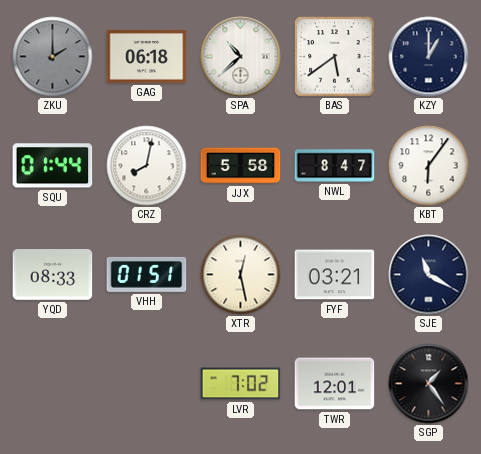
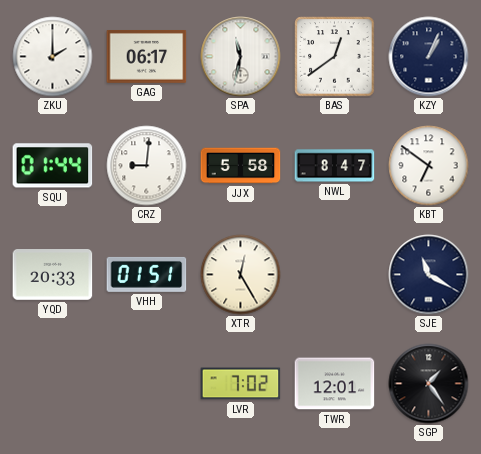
ZKU dial: grey -> white
GAG: 06:18 -> 06:17
SPA: 10:38 -> 11:32
BAS: 5:39 -> 12:39
KZY: 1:00 -> 1:04
CRZ: 8:02 -> 9:01
KBT: 6:06 -> 6:51
YQD: 08:33 -> 20:33
XTR: 12:28 -> 12:25
FYF: 03:21 -> none
